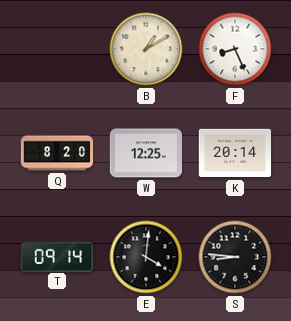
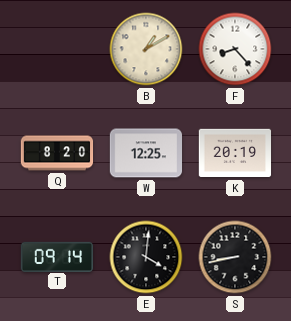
F: 8:26 -> 8:23
K: 20:14 -> 20:19
S: 8:46 -> 8:43
